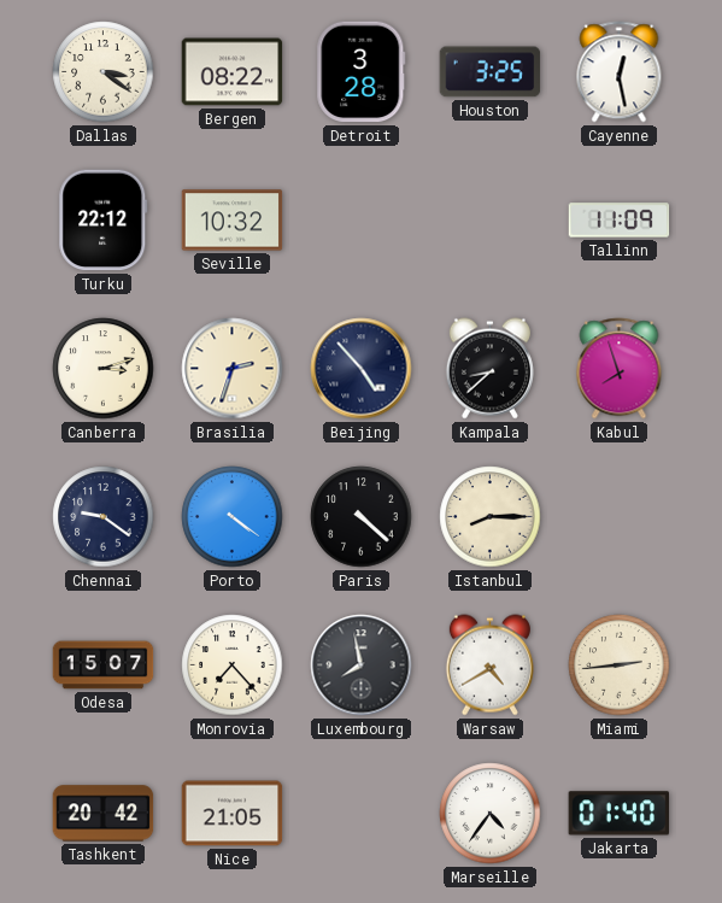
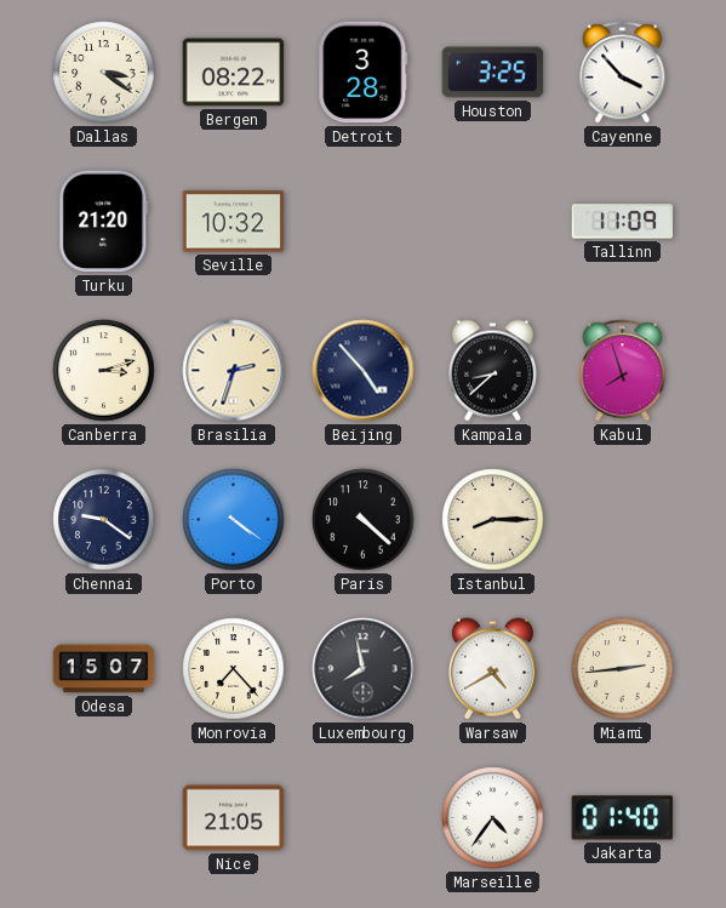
Cayenne: 12:28 -> 3:53
Turku: 22:12 -> 21:20
Tashkent: 20:42 -> none
